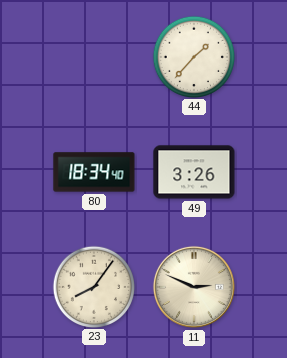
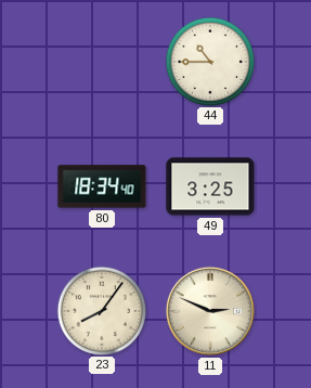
44: 1:37 -> 10:45
49: 3:26 -> 3:25
